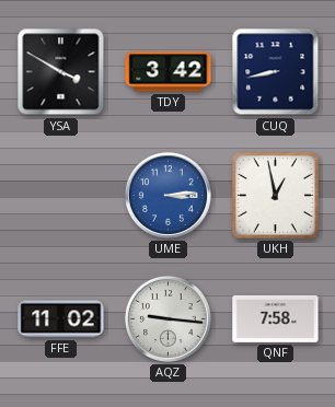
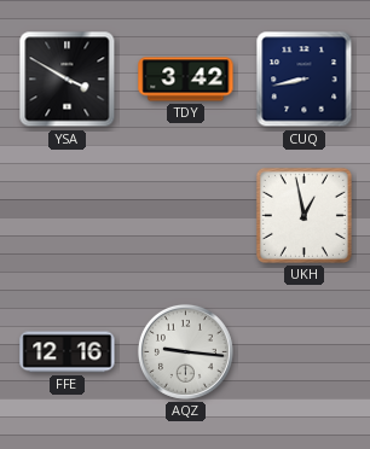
UME: 3:14 -> none
FFE: 11:02 -> 12:16
QNF: 7:58 -> none
